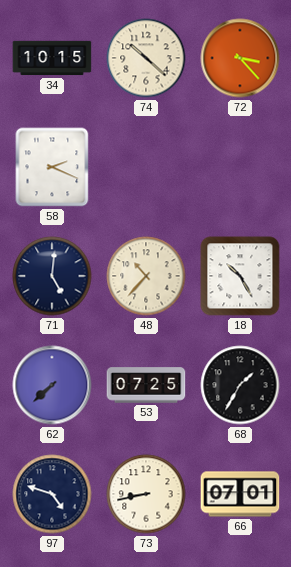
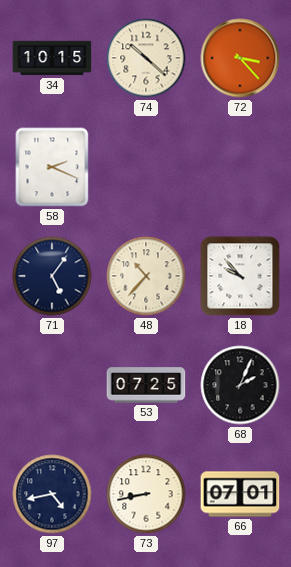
71: 5:01 -> 5:06
18: 10:25 -> 9:53
62: 7:38 -> none
68: 1:35 -> 2:04
97: 4:48 -> 4:43
